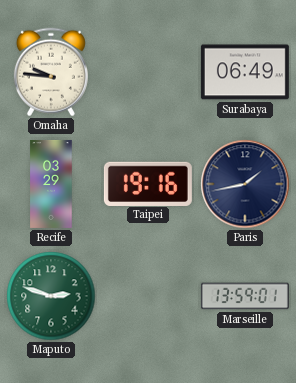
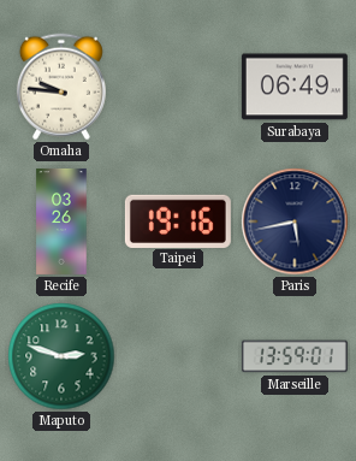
Recife: 03:29 -> 03:26
Paris: 1:43 -> 5:43
